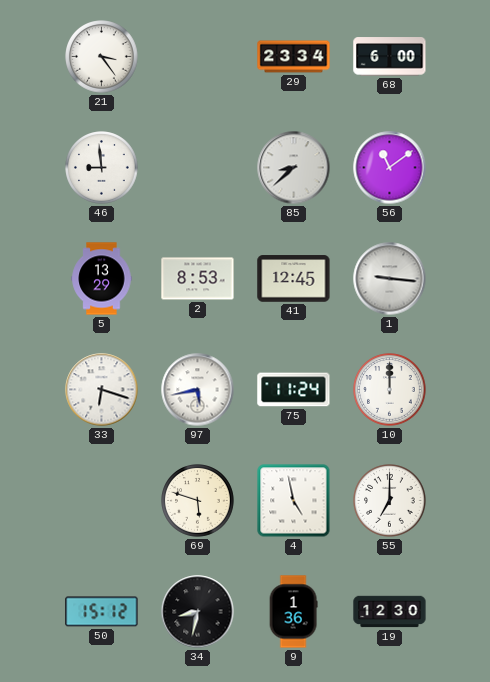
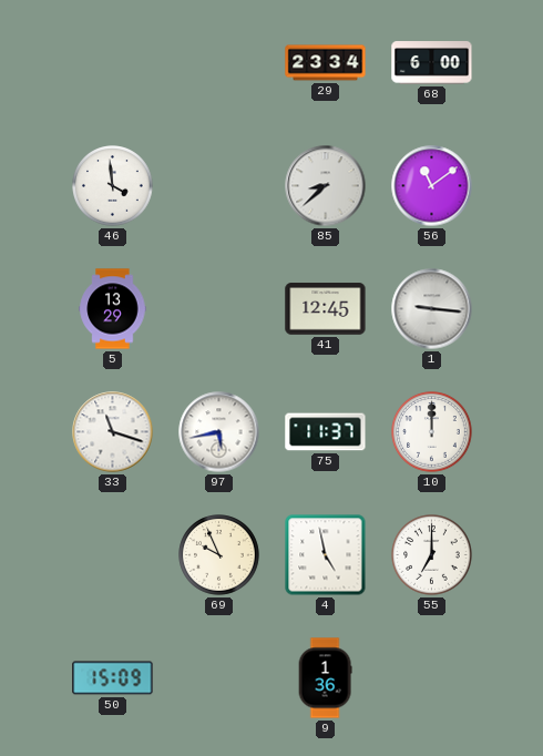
21: 3:24 -> none
46: 8:59 -> 3:59
2: 8:53 -> none
33: 6:18 -> 11:18
75: 11:24 -> 11:37
69: 5:48 -> 9:56
50: 15:12 -> 15:09
34: 8:32 -> none
19: 12:30 -> none
